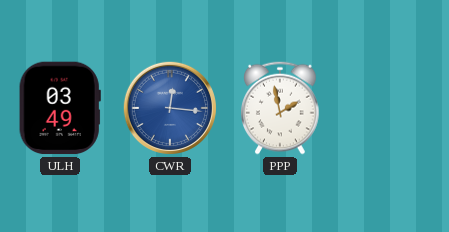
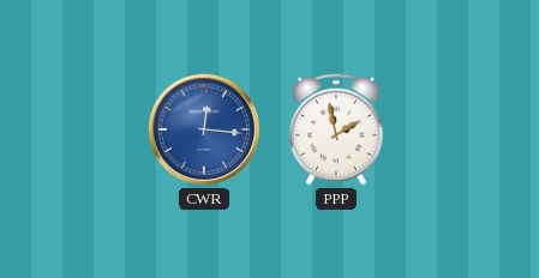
ULH: 03:49 -> none
